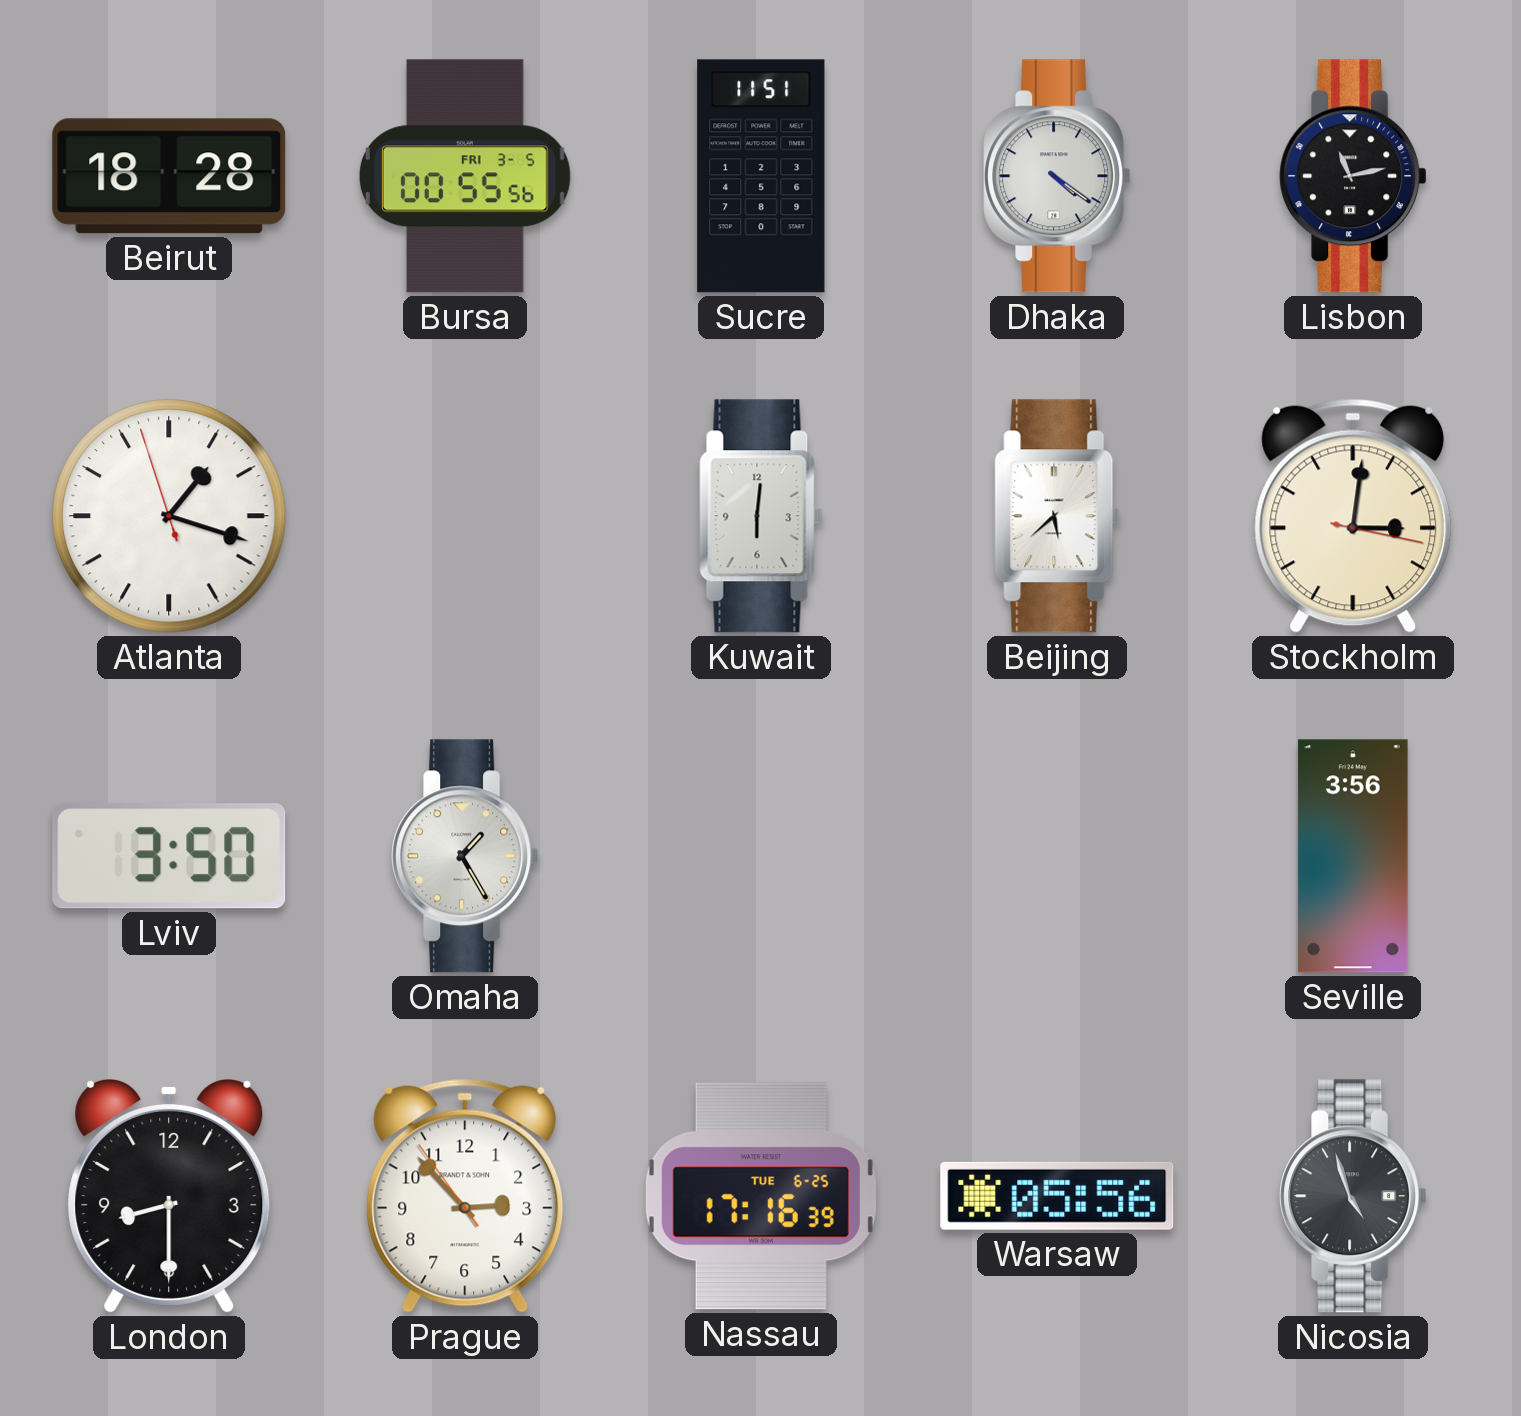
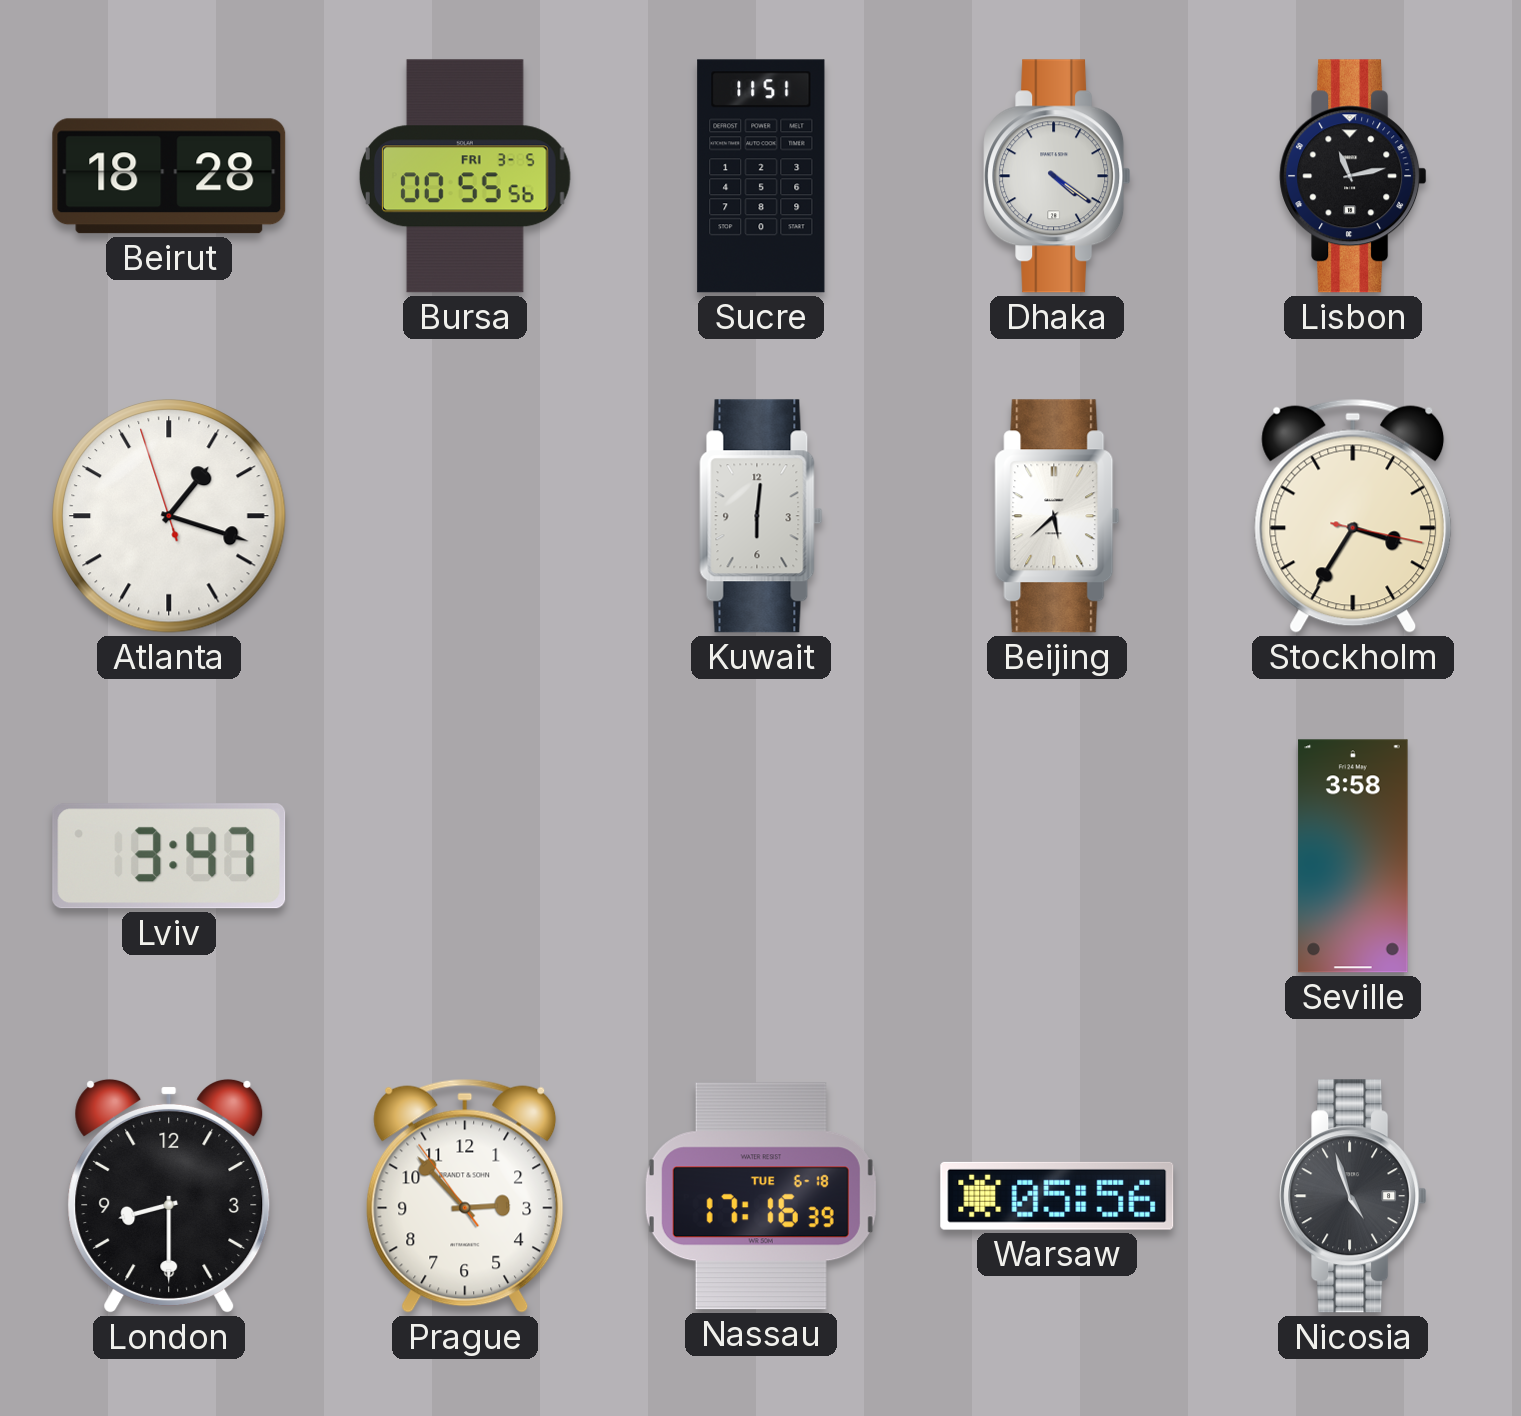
Stockholm: 3:01 -> 3:35
Lviv: 3:50 -> 3:47
Omaha: 1:25 -> none
Seville: 3:56 -> 3:58
Nassau date: TUE 6-25 -> TUE 6-18
